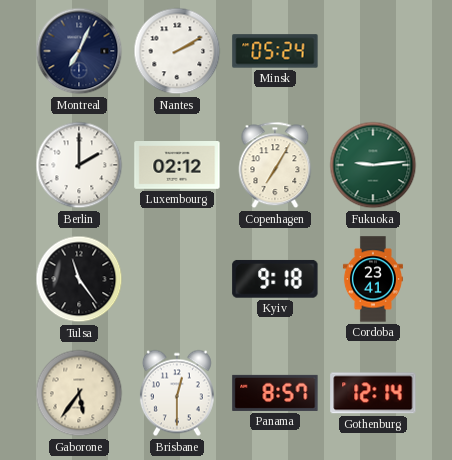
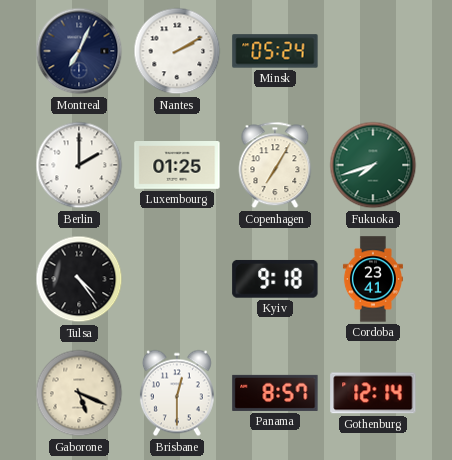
Luxembourg: 02:12 -> 01:25
Fukuoka: 9:14 -> 7:42
Tulsa: 11:24 -> 4:24
Gaborone: 5:36 -> 5:19
